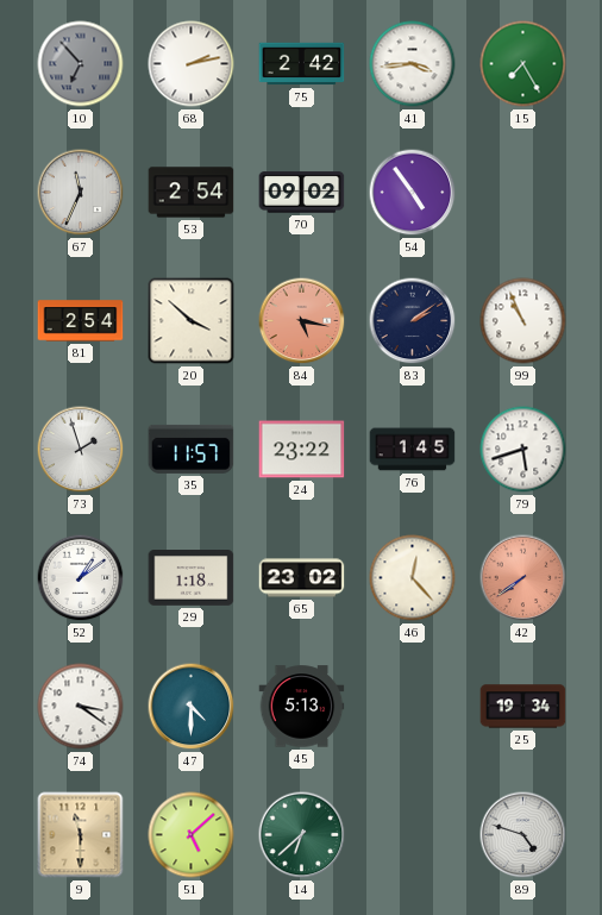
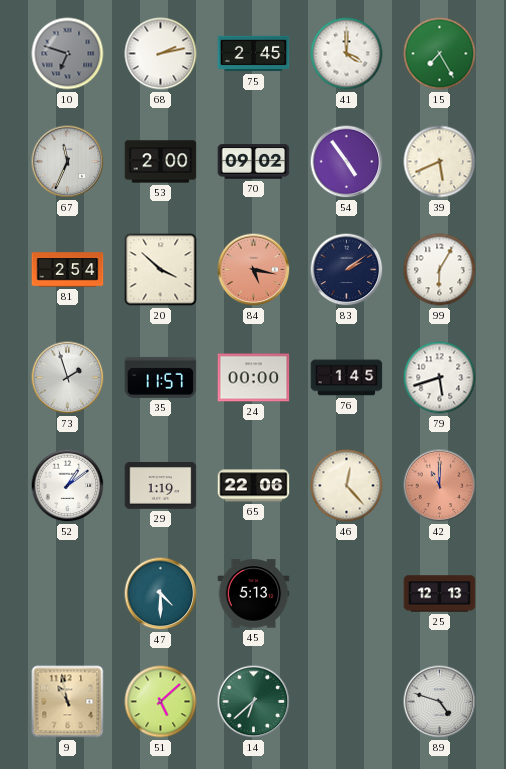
10: 6:53 -> 6:48
75: 2:42 -> 2:45
41: 3:44 -> 4:00
53: 2:54 -> 2:00
39: none -> 5:41
99: 10:56 -> 6:05
24: 23:22 -> 00:00
29: 1:18 -> 1:19
65: 23:02 -> 22:06
42: 7:39 -> 11:00
74: 3:21 -> none
25: 19:34 -> 12:13
9: 11:30 -> 10:58
